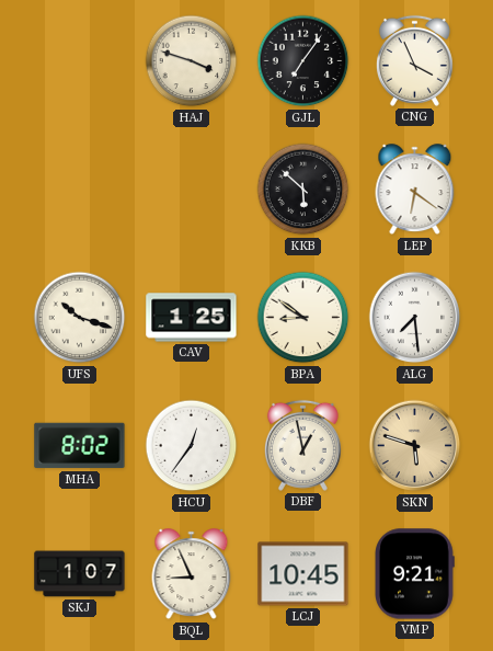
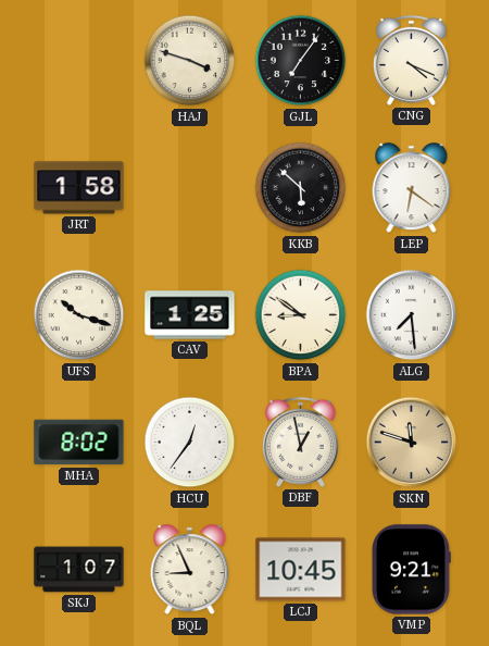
CNG: 3:56 -> 4:19
JRT: none -> 1:58
SKN: 5:48 -> 11:48
